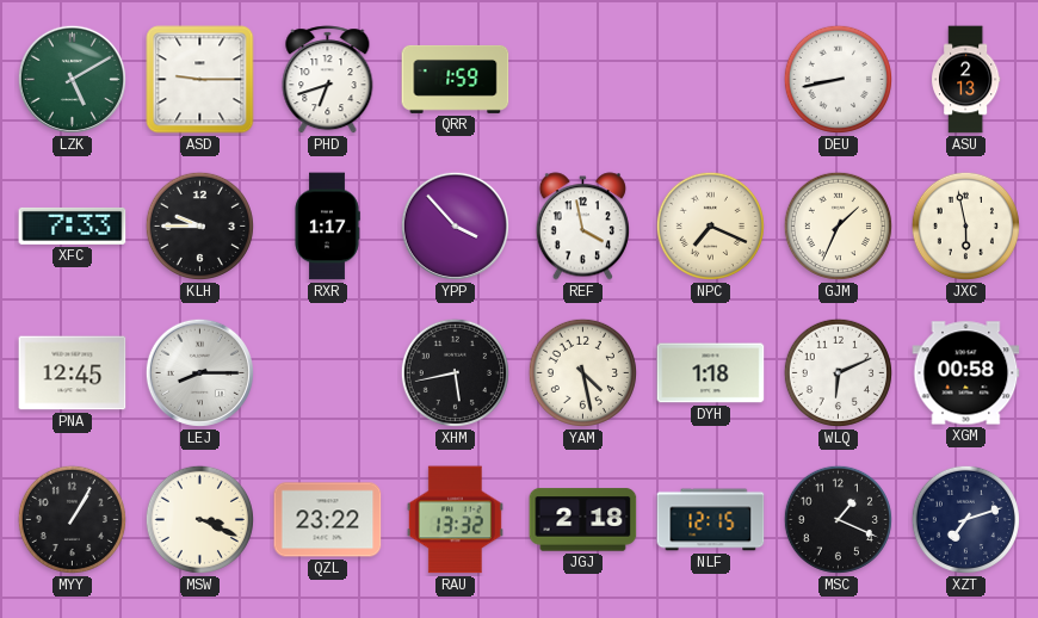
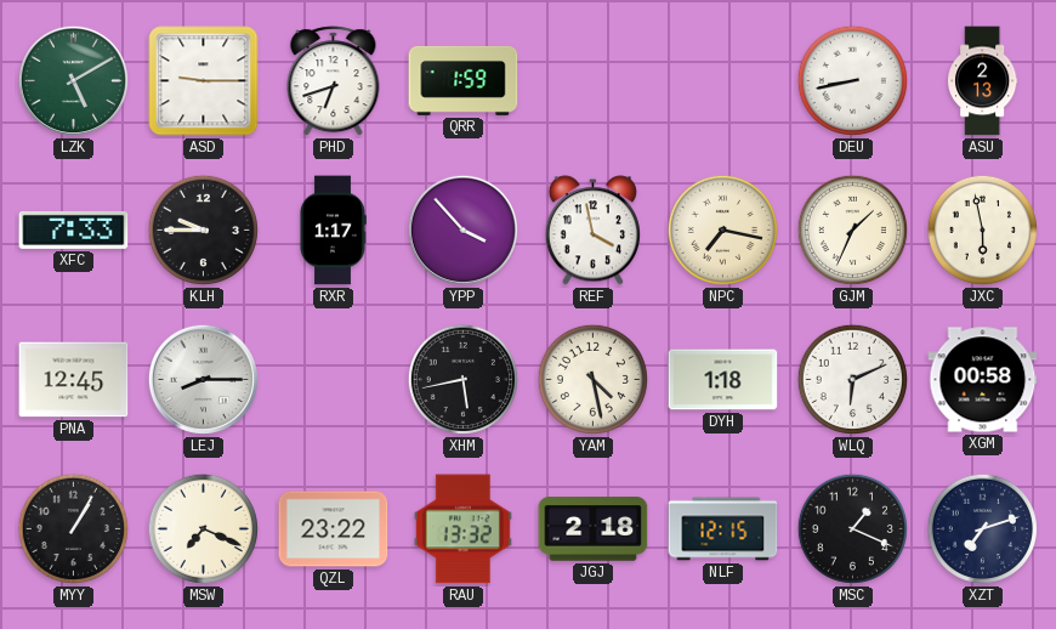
NPC: 7:19 -> 7:17
MSW: 3:19 -> 7:19
